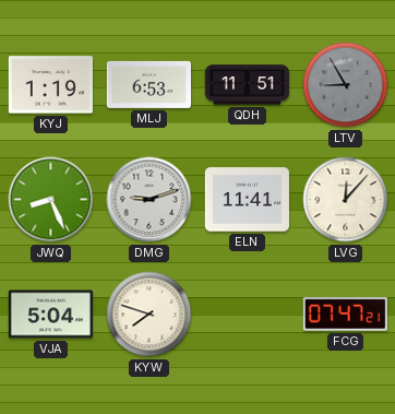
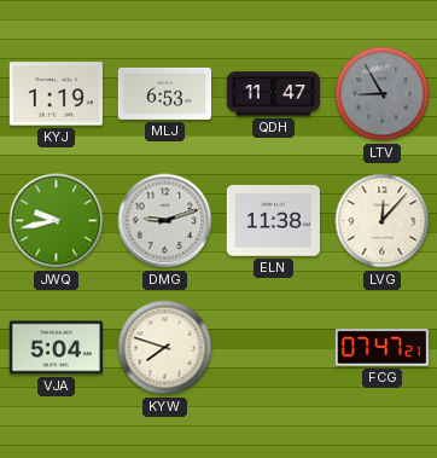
QDH: 11:51 -> 11:47
JWQ: 8:26 -> 9:43
ELN: 11:41 -> 11:38
